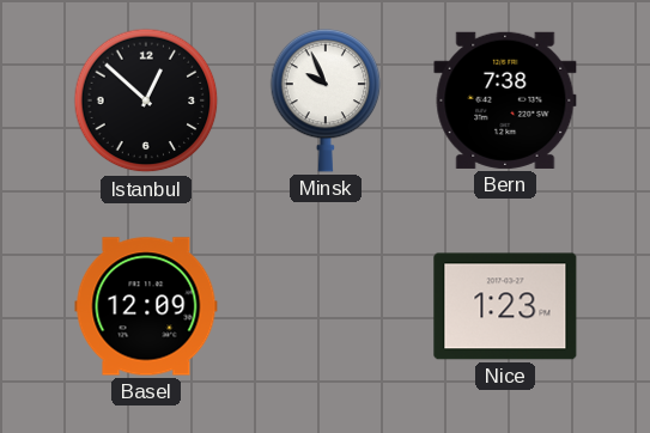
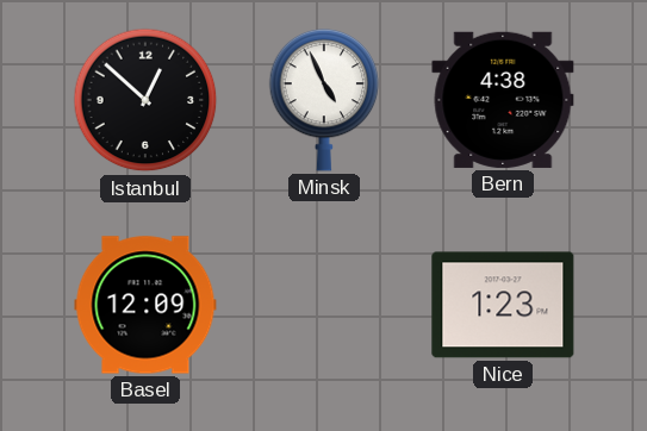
Minsk: 9:56 -> 4:56
Bern: 7:38 -> 4:38
